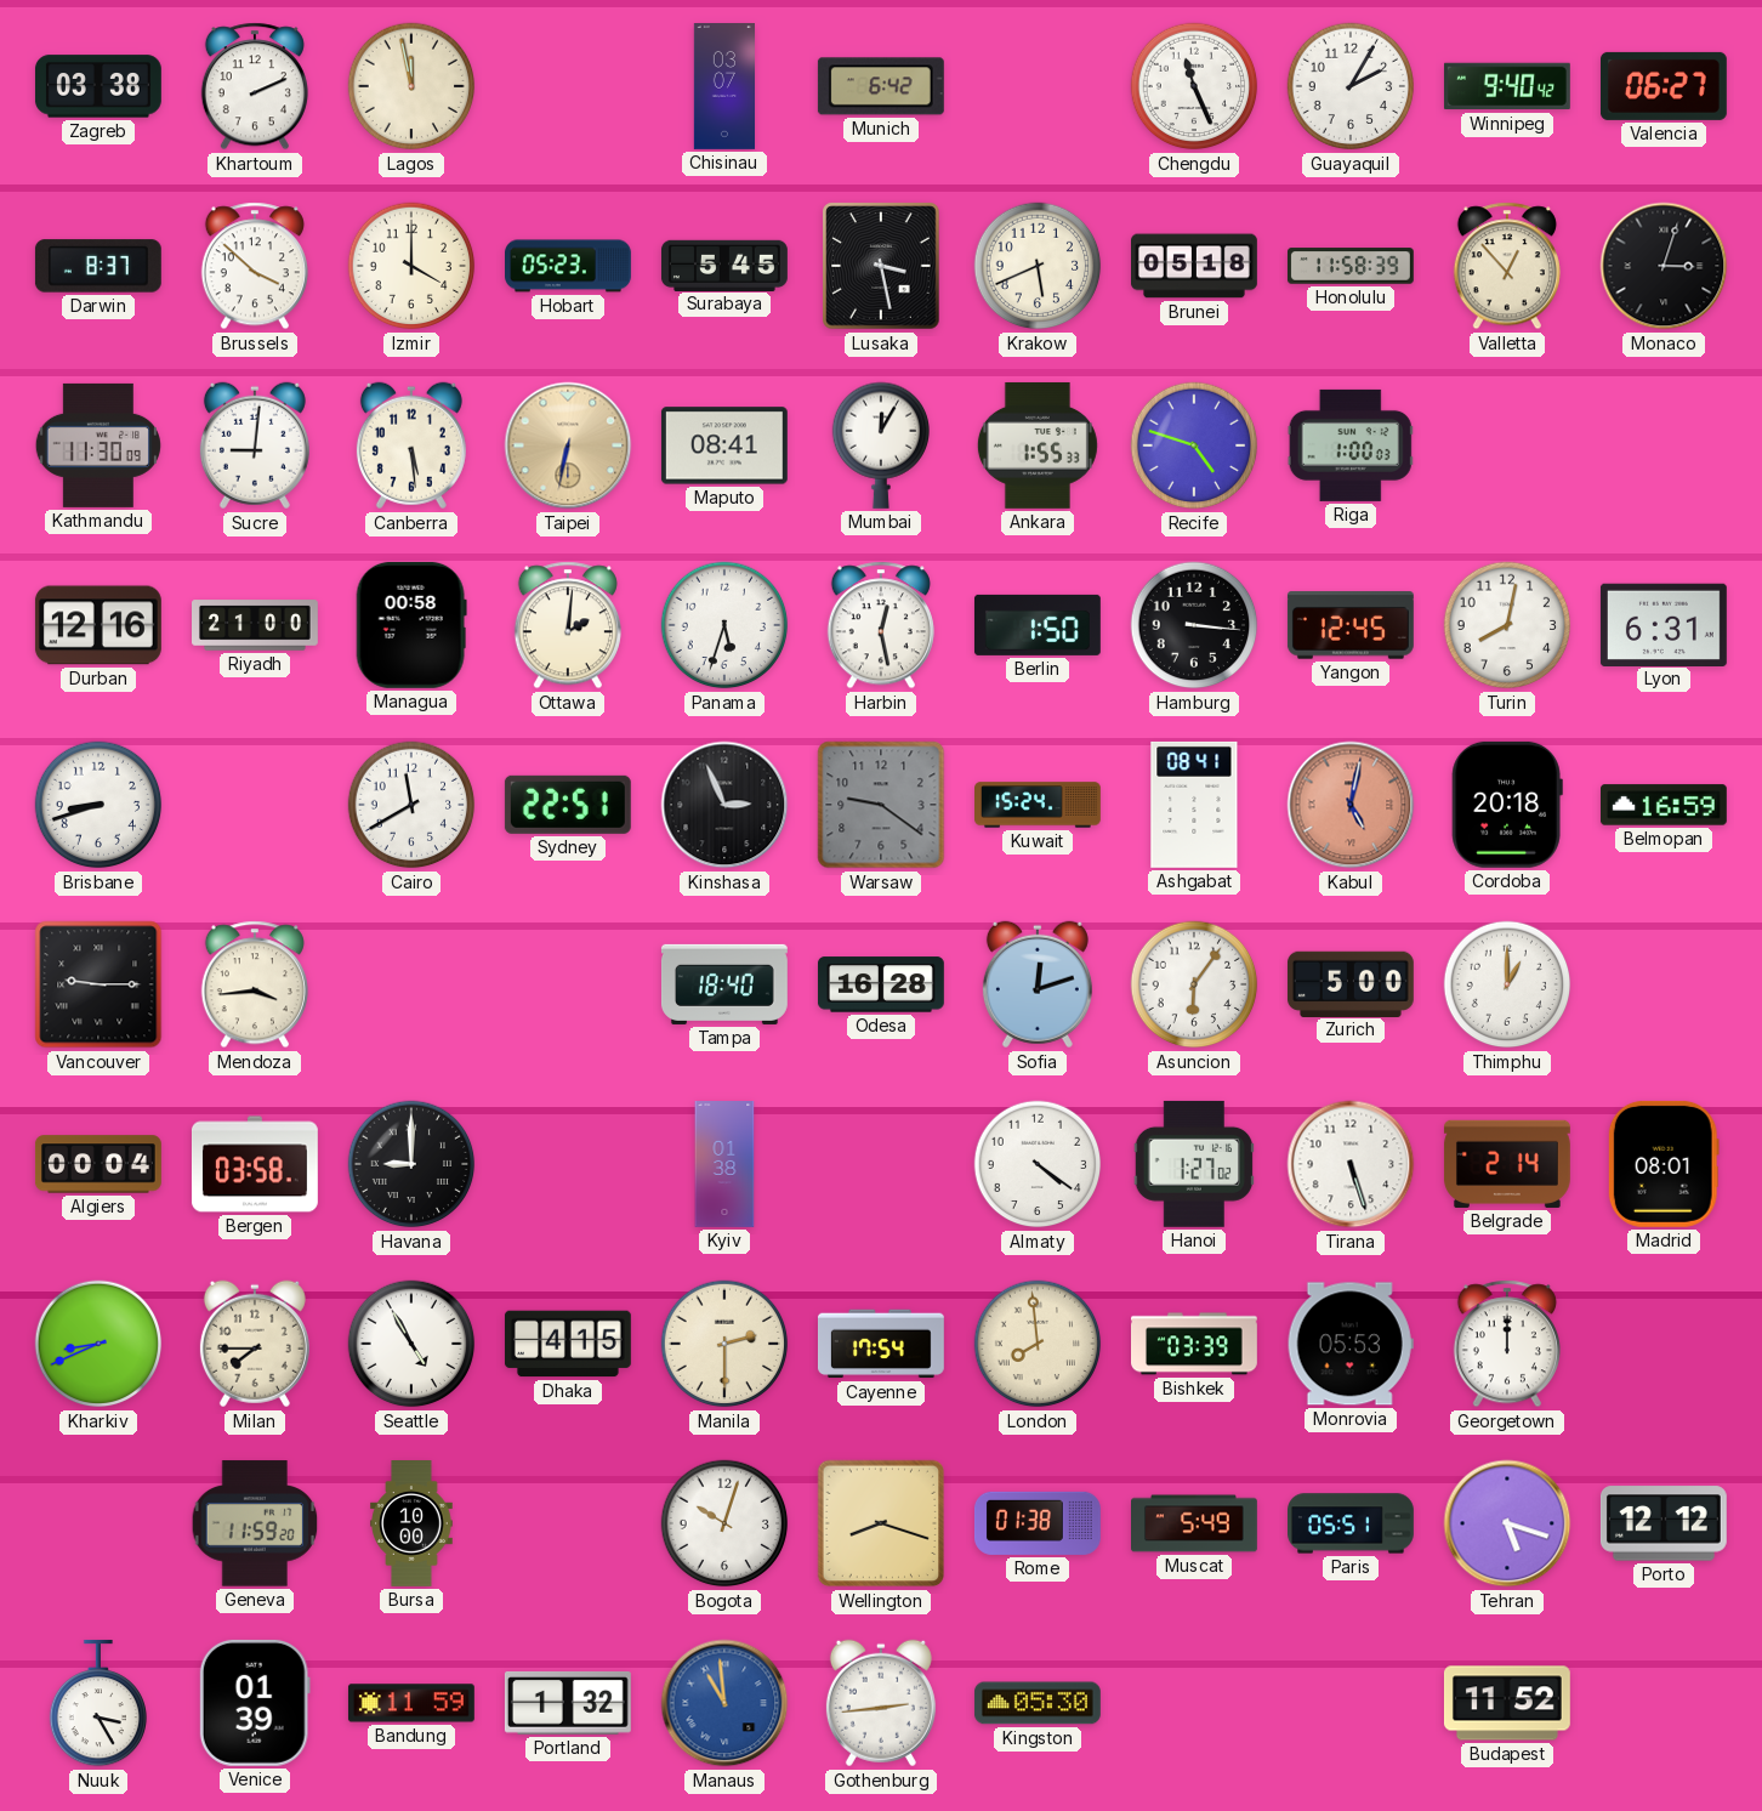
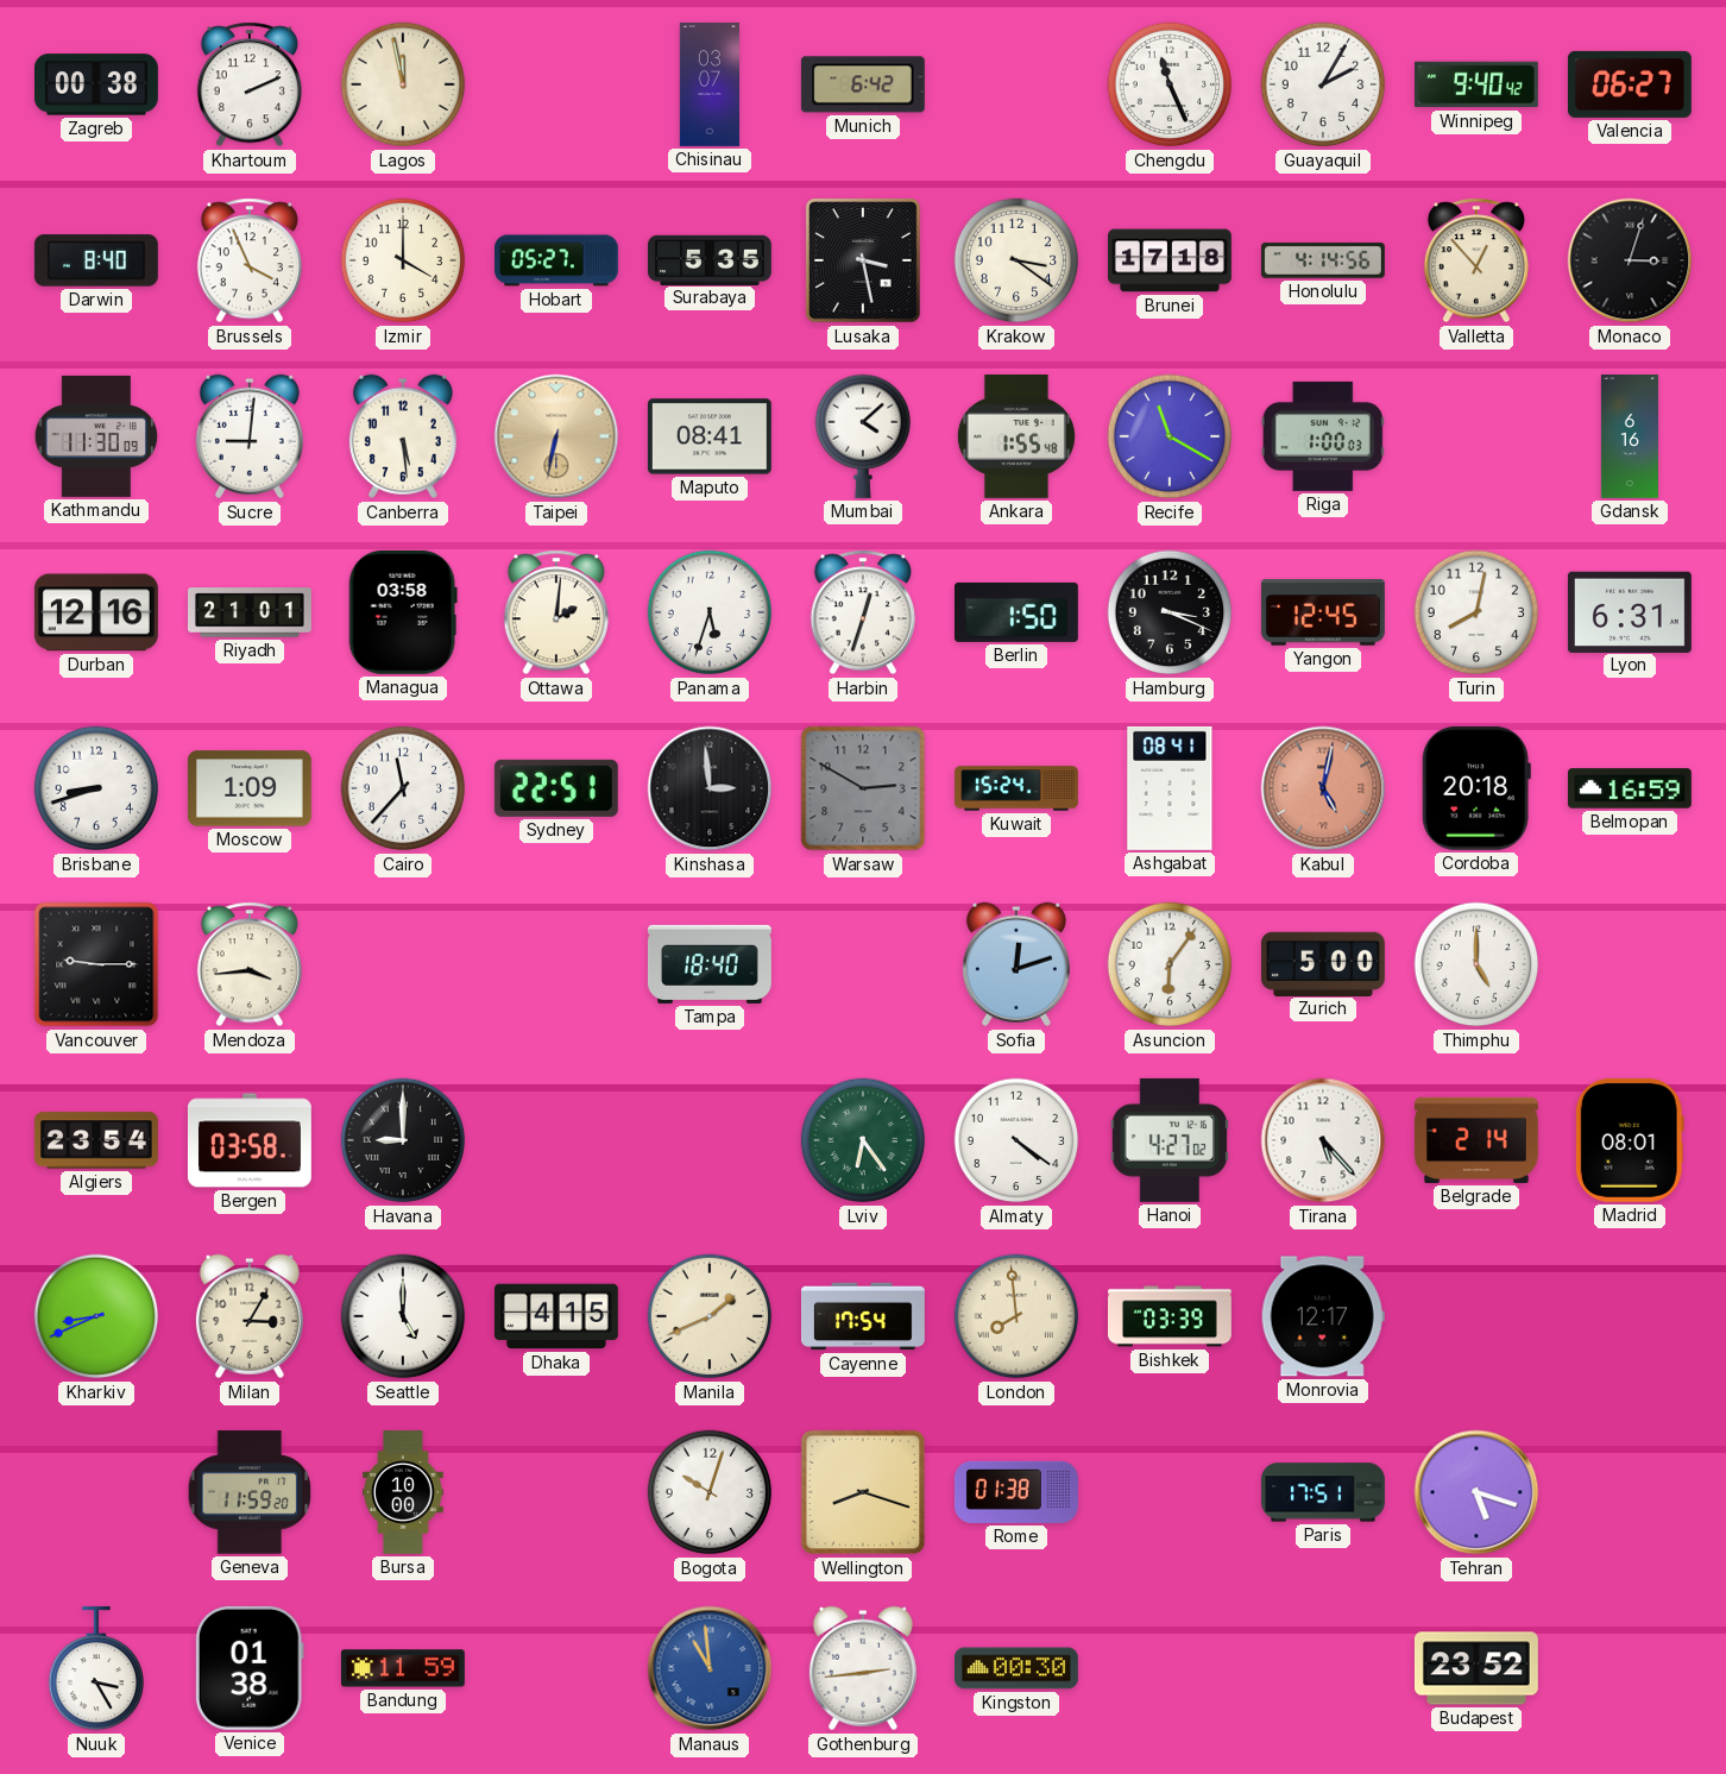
Zagreb: 03:38 -> 00:38
Darwin: 8:37 -> 8:40
Brussels: 3:52 -> 3:56
Hobart: 05:23 -> 05:27
Surabaya: 5:45 -> 5:35
Krakow: 5:41 -> 3:21
Brunei: 05:18 -> 17:18
Honolulu: 11:58 -> 4:14
Mumbai: 12:05 -> 4:08
Ankara: 1:55:33 -> 1:55:48
Recife: 4:48 -> 11:20
Gdansk: none -> 6:16
Riyadh: 21:00 -> 21:01
Managua: 00:58 -> 03:58
Harbin: 12:28 -> 12:33
Hamburg: 3:16 -> 3:19
Moscow: none -> 1:09
Cairo: 11:40 -> 11:37
Kinshasa: 2:56 -> 2:59
Warsaw: 9:21 -> 2:50
Odesa: 16:28 -> none
Thimphu: 1:00 -> 5:00
Algiers: 00:04 -> 23:54
Kyiv: 01:38 -> none
Lviv: none -> 6:24
Hanoi: 1:27 -> 4:27
Tirana: 5:27 -> 5:23
Milan: 7:45 -> 3:05
Seattle: 4:55 -> 5:00
Manila: 2:30 -> 1:41
Monrovia: 05:53 -> 12:17
Georgetown: 12:00 -> none
Muscat: 5:49 -> none
Paris: 05:51 -> 17:51
Porto: 12:12 -> none
Venice: 01:39 -> 01:38
Portland: 1:32 -> none
Kingston: 05:30 -> 00:30
Budapest: 11:52 -> 23:52
